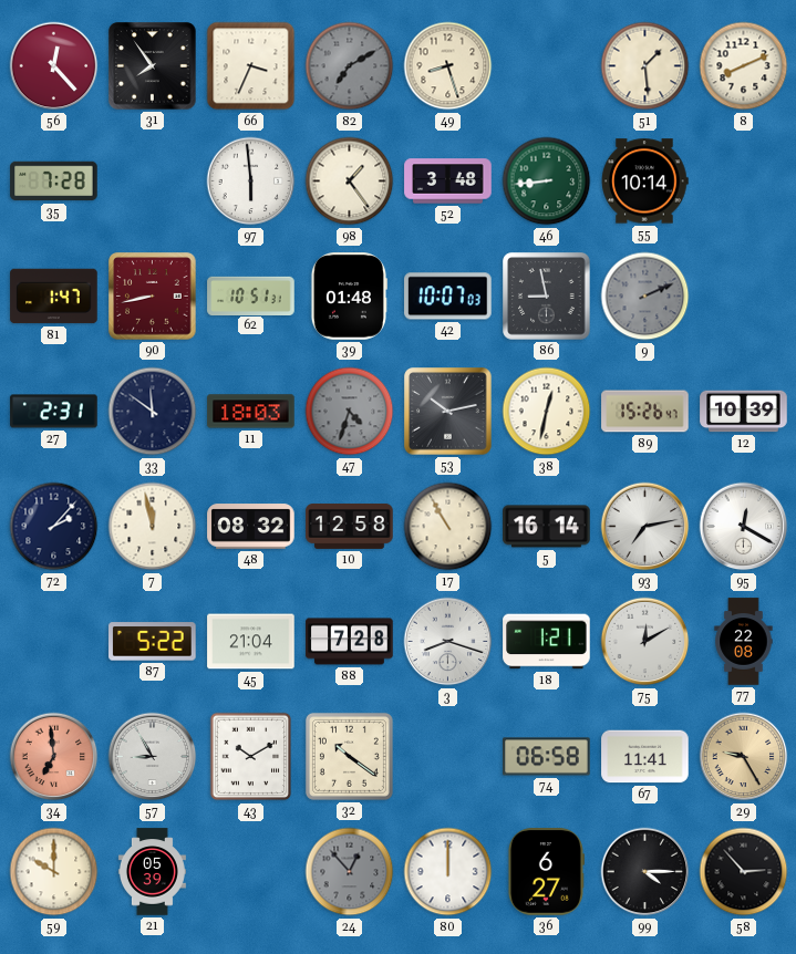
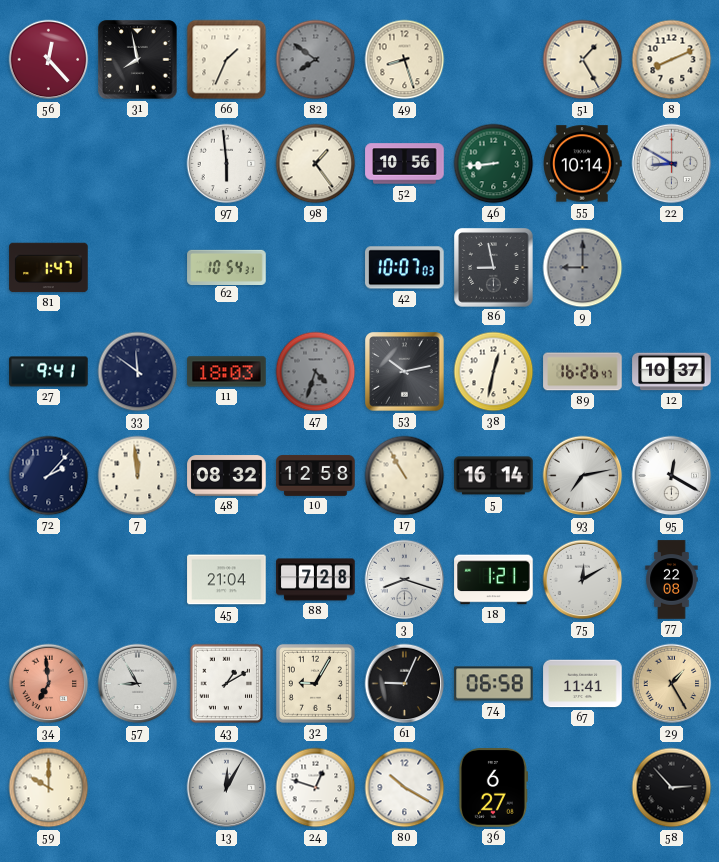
31: 7:54 -> 7:58
66: 3:34 -> 1:34
82: 7:10 -> 7:51
51: 1:29 -> 1:25
35: 7:28 -> none
52: 3:48 -> 10:56
22: none -> 8:50
90: 8:43 -> none
62: 10:51 -> 10:54
39: 01:48 -> none
9: 2:11 -> 9:00
27: 2:31 -> 9:41
89: 15:26 -> 16:26
12: 10:39 -> 10:37
7: 11:58 -> 11:59
87: 5:22 -> none
43: 10:10 -> 1:10
32: 10:21 -> 9:05
61: none -> 9:04
29: 9:25 -> 1:25
21: 05:39 -> none
13: none -> 12:05
24: 12:53 -> 12:48
24 dial: grey -> white
80: 12:00 -> 10:20
99: 4:15 -> none
